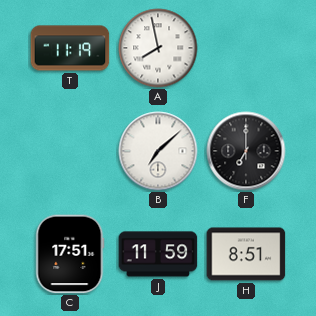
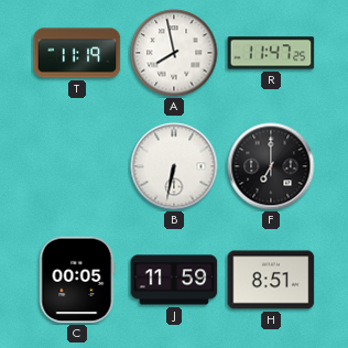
R: none -> 11:47
B: 7:08 -> 6:32
C: 17:51 -> 00:05
